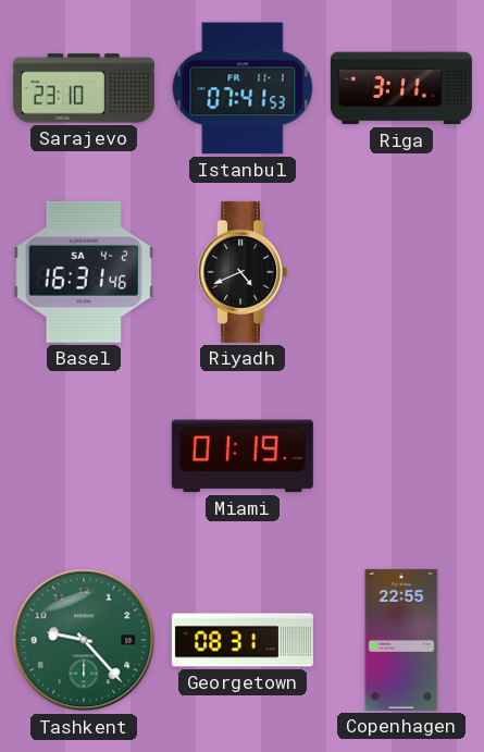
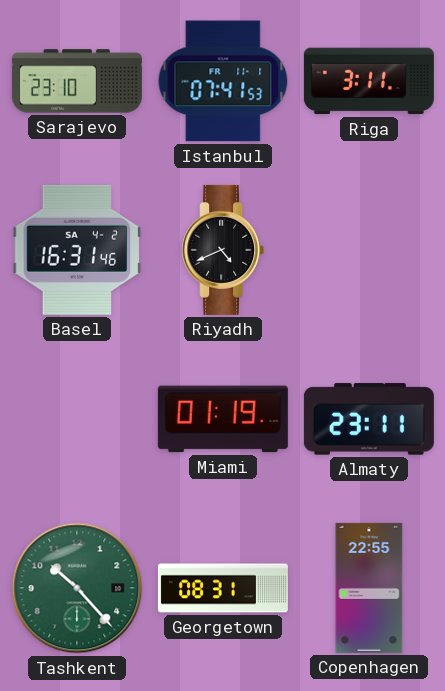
Almaty: none -> 23:11
Tashkent: 9:23 -> 10:23
